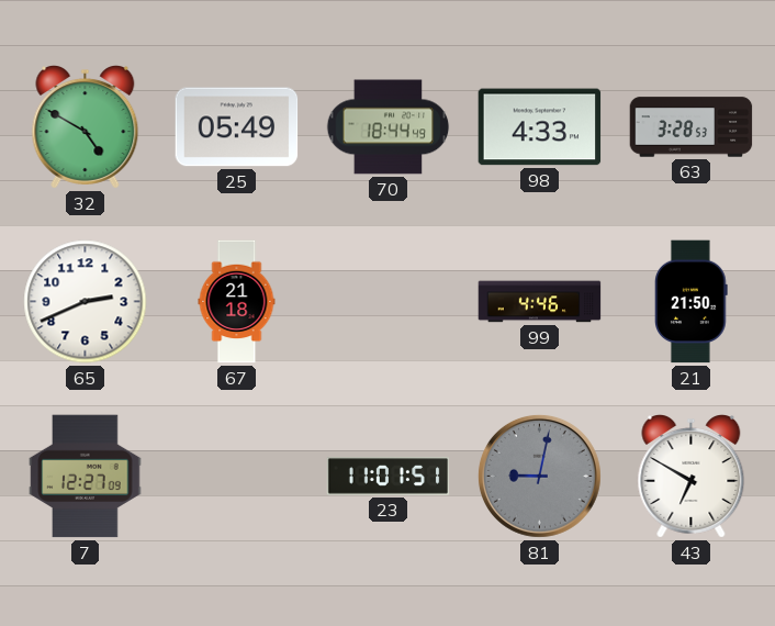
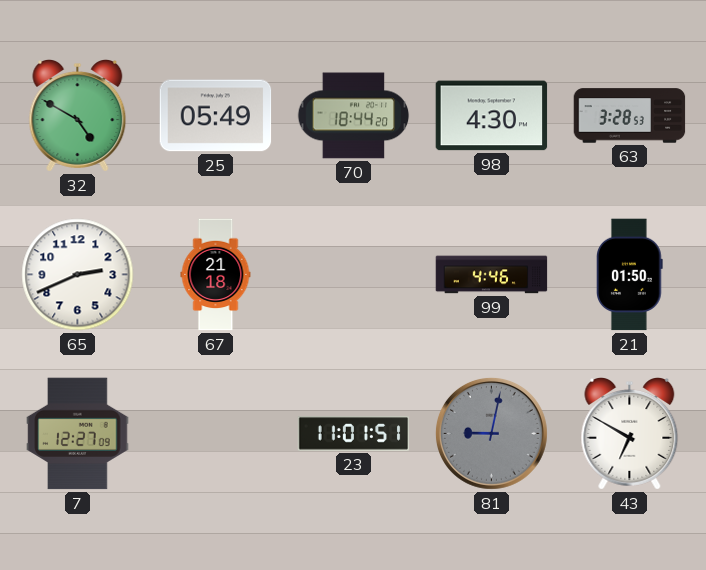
70: 18:44:49 -> 18:44:20
98: 4:33 -> 4:30
21: 21:50 -> 01:50
